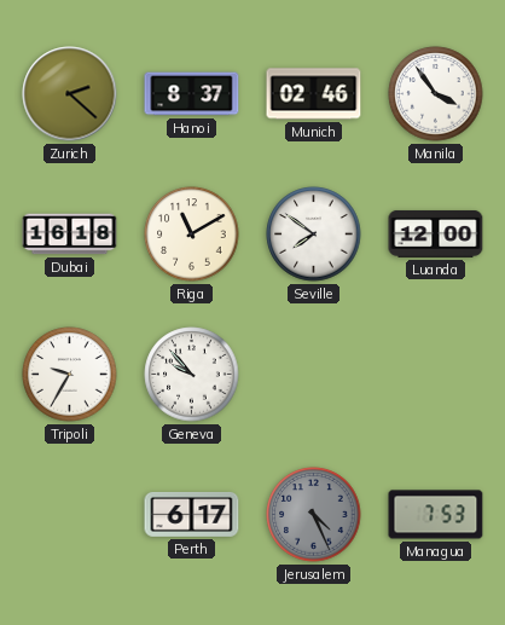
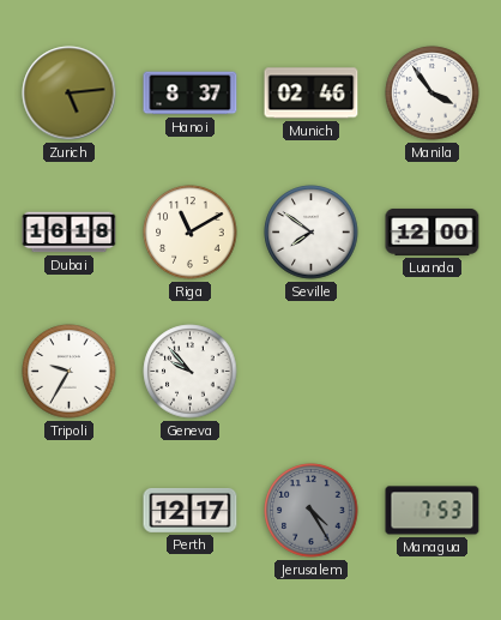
Zurich: 2:22 -> 5:14
Perth: 6:17 -> 12:17
Jerusalem: 4:26 -> 4:25
